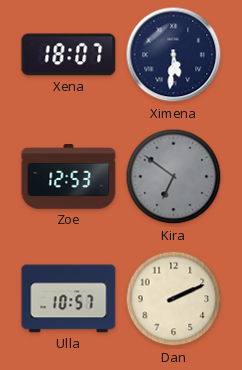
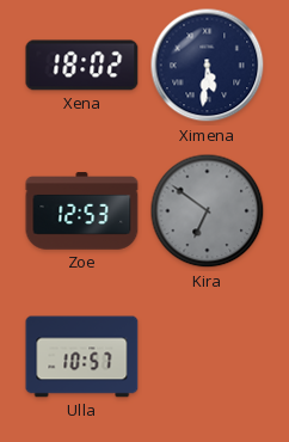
Xena: 18:07 -> 18:02
Dan: 2:11 -> none
